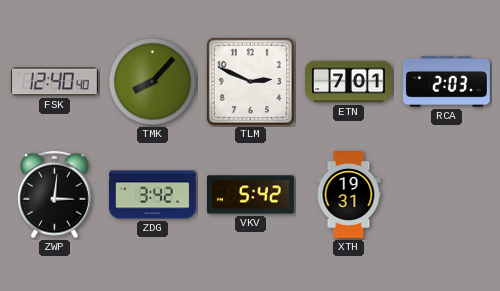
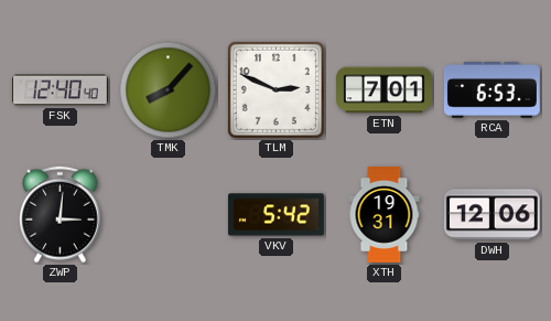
RCA: 2:03 -> 6:53
ZDG: 3:42 -> none
DWH: none -> 12:06
